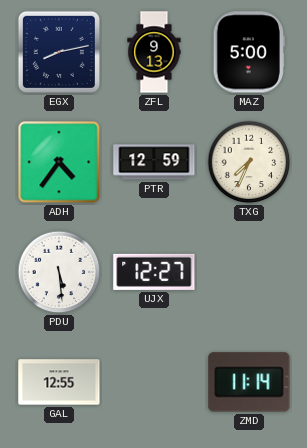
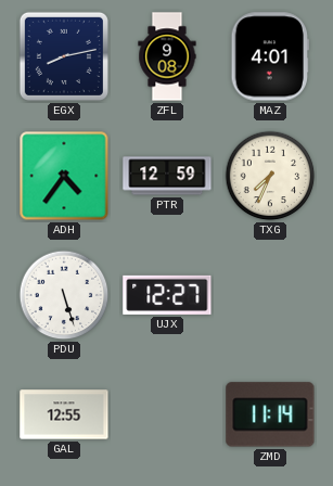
ZFL: 9:13 -> 9:08
MAZ: 5:00 -> 4:01
PDU: 5:29 -> 5:27
